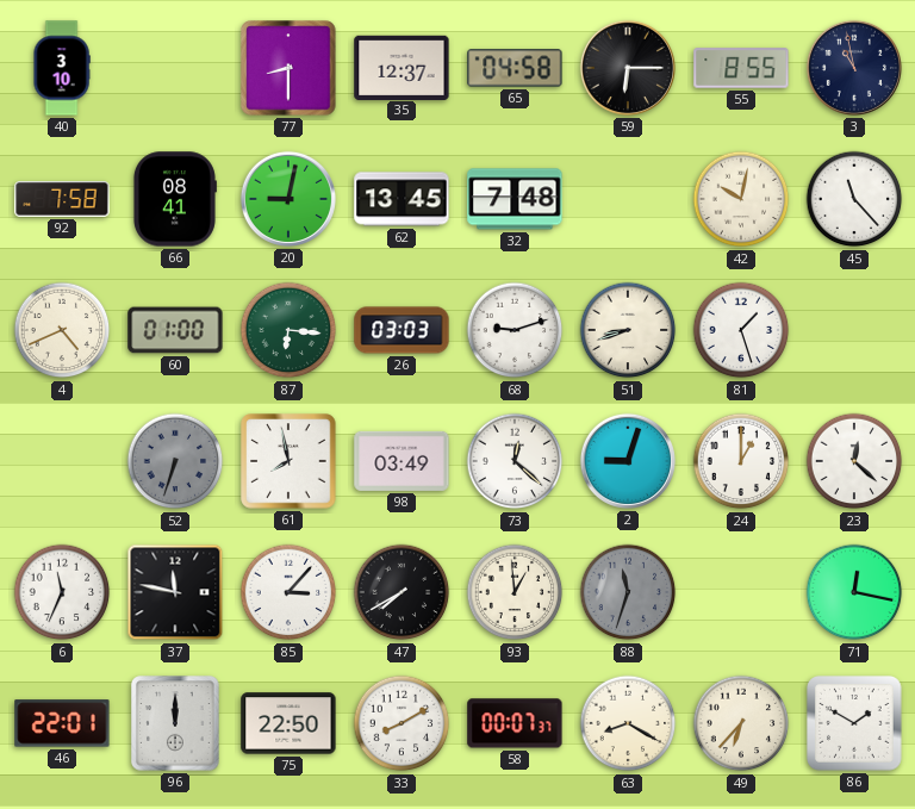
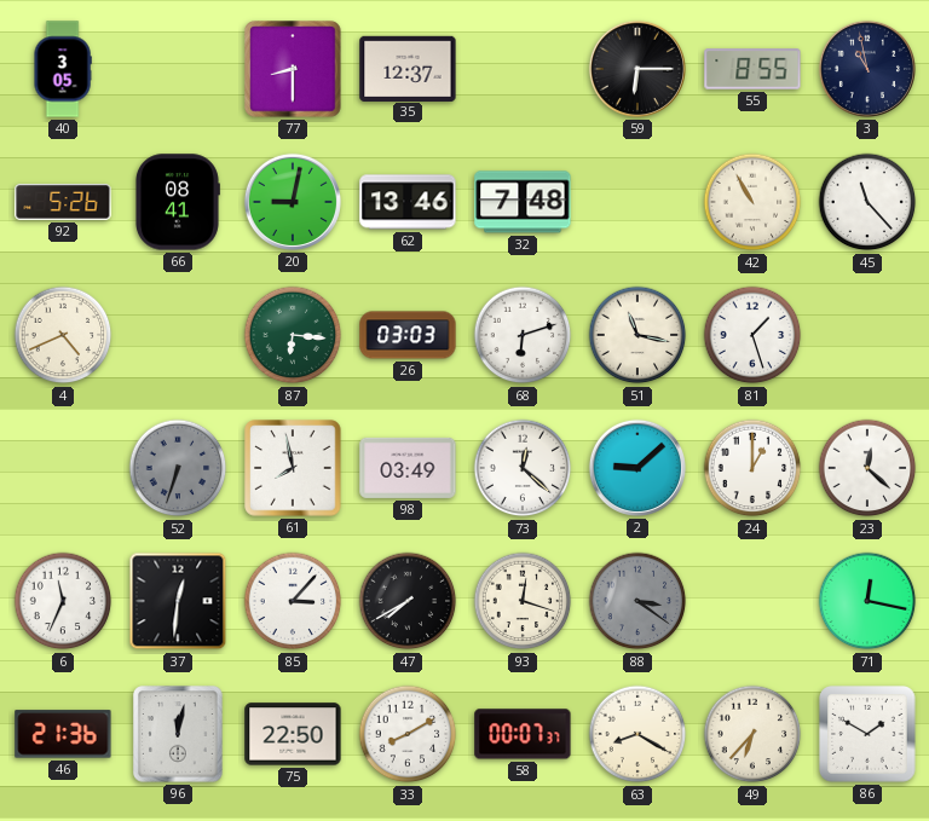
40: 3:10 -> 3:05
65: 04:58 -> none
92: 7:58 -> 5:26
62: 13:45 -> 13:46
42: 10:02 -> 10:55
60: 01:00 -> none
68: 9:12 -> 6:12
51: 8:42 -> 11:17
2: 9:03 -> 9:08
37: 11:47 -> 12:31
93: 12:59 -> 12:18
88: 11:33 -> 3:21
46: 22:01 -> 21:36
96: 12:00 -> 12:02
